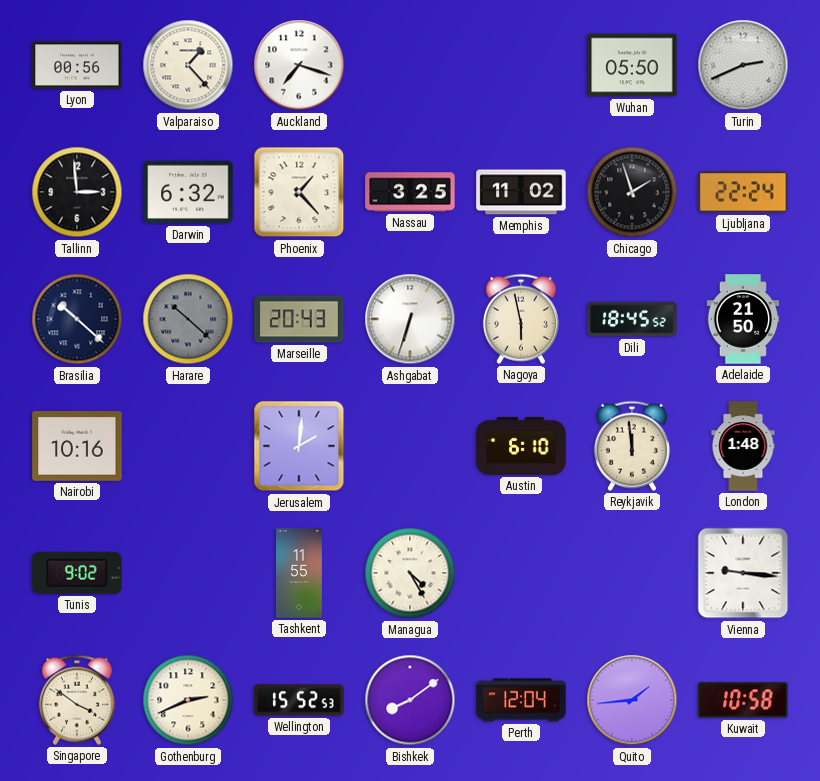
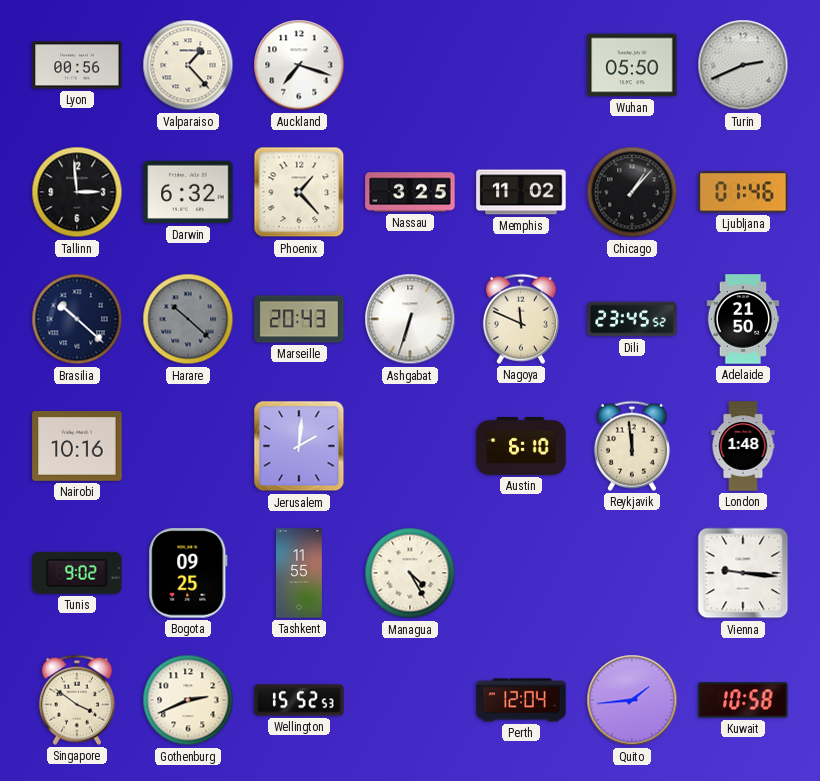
Chicago: 1:57 -> 1:07
Ljubljana: 22:24 -> 01:46
Nagoya: 5:58 -> 11:49
Dili: 18:45 -> 23:45
Bogota: none -> 09:25
Bishkek: 8:09 -> none
